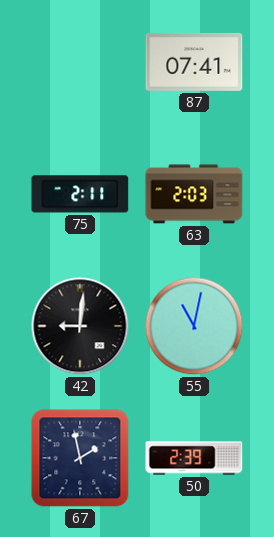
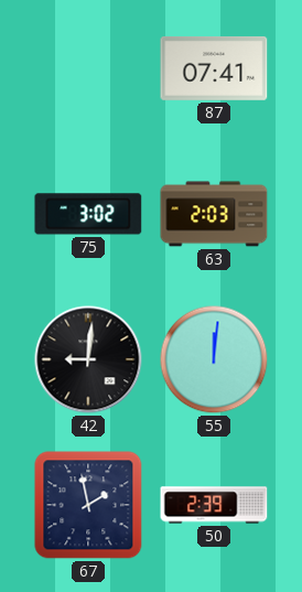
75: 2:11 -> 3:02
55: 11:02 -> 12:01
